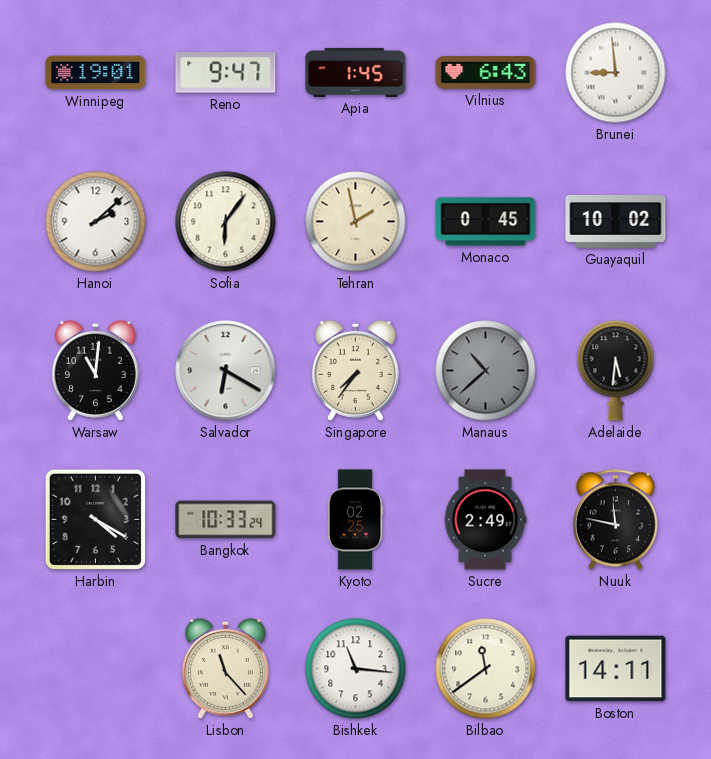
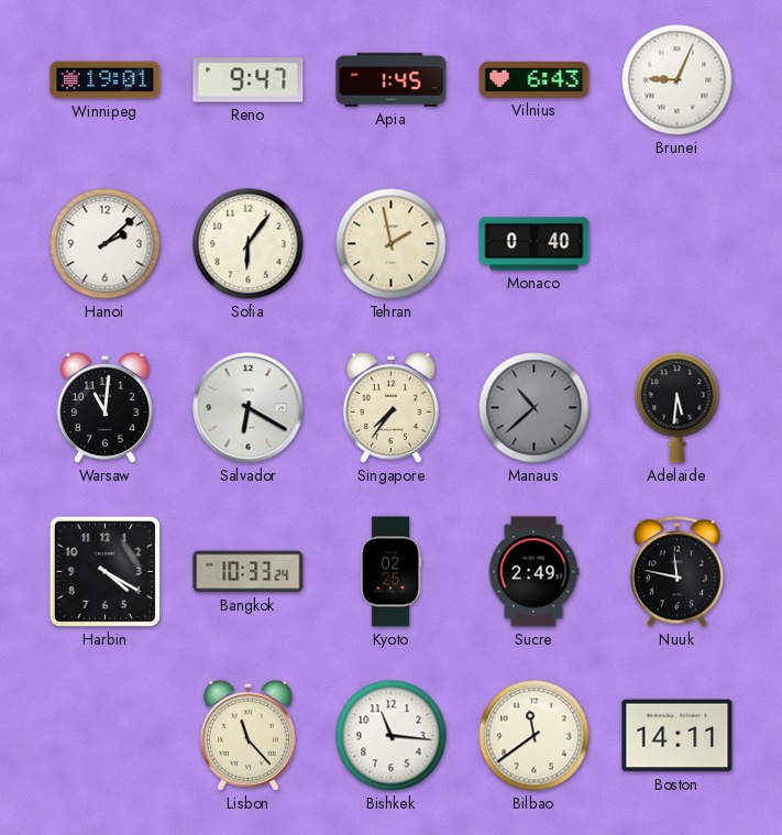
Brunei: 8:59 -> 9:04
Monaco: 0:45 -> 0:40
Guayaquil: 10:02 -> none
